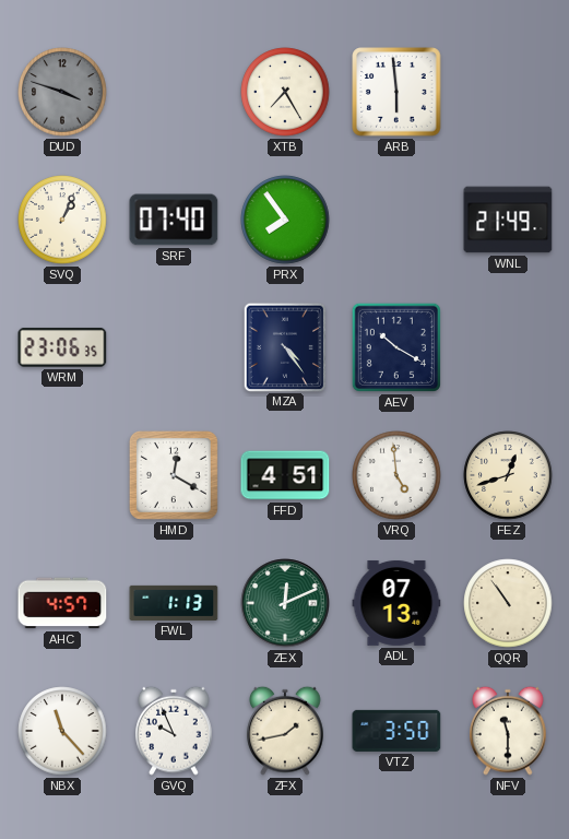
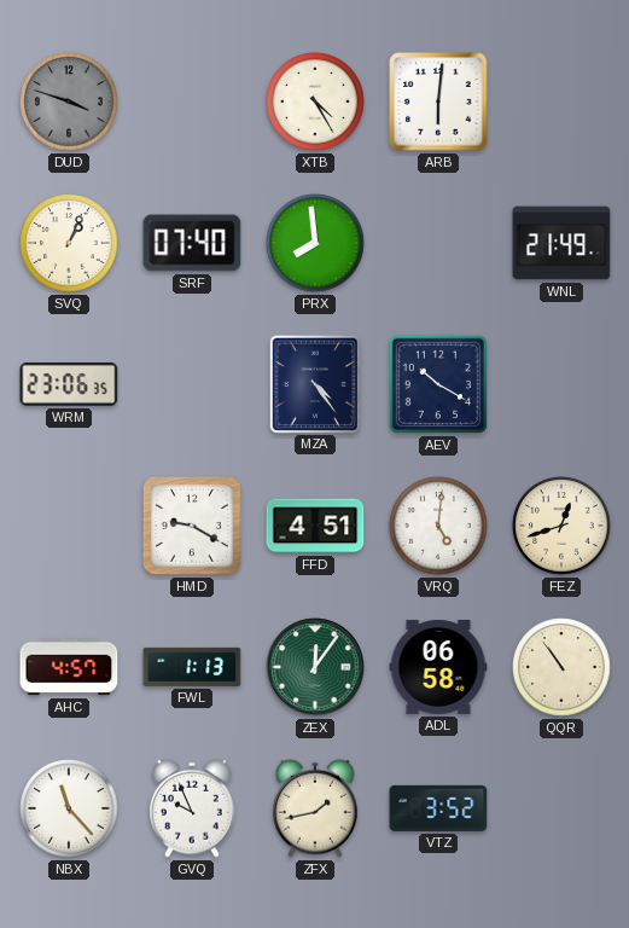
XTB: 7:25 -> 4:25
ARB: 5:59 -> 6:01
PRX: 7:54 -> 7:59
HMD: 12:20 -> 9:20
VRQ: 4:59 -> 5:01
ZEX: 12:11 -> 12:06
ADL: 07:13 -> 06:58
VTZ: 3:50 -> 3:52
NFV: 11:30 -> none
